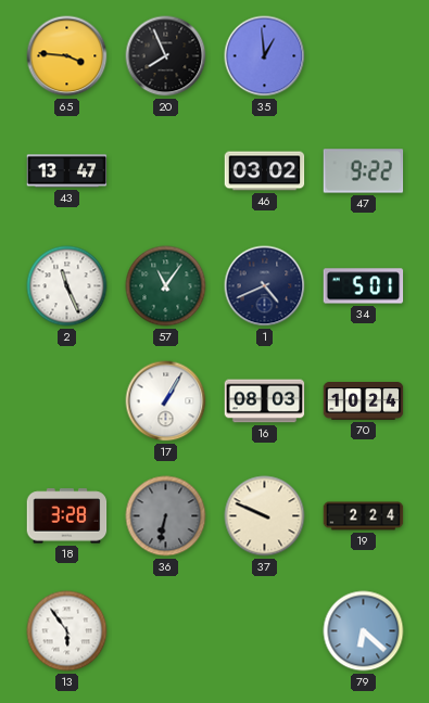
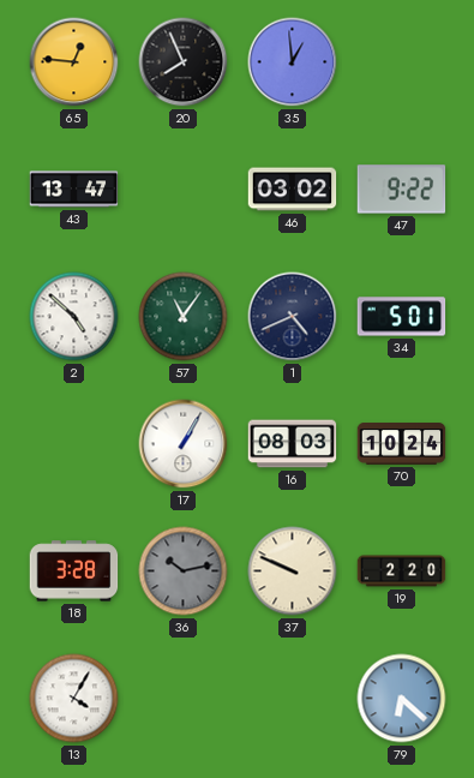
65: 3:46 -> 12:46
2: 11:26 -> 4:52
36: 6:32 -> 10:13
19: 2:24 -> 2:20
13: 5:54 -> 4:05
